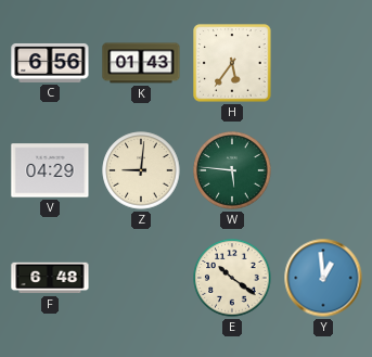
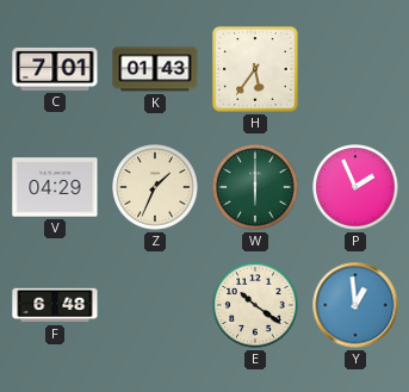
C: 6:56 -> 7:01
Z: 9:01 -> 1:34
W: 5:46 -> 6:00
P: none -> 1:56
